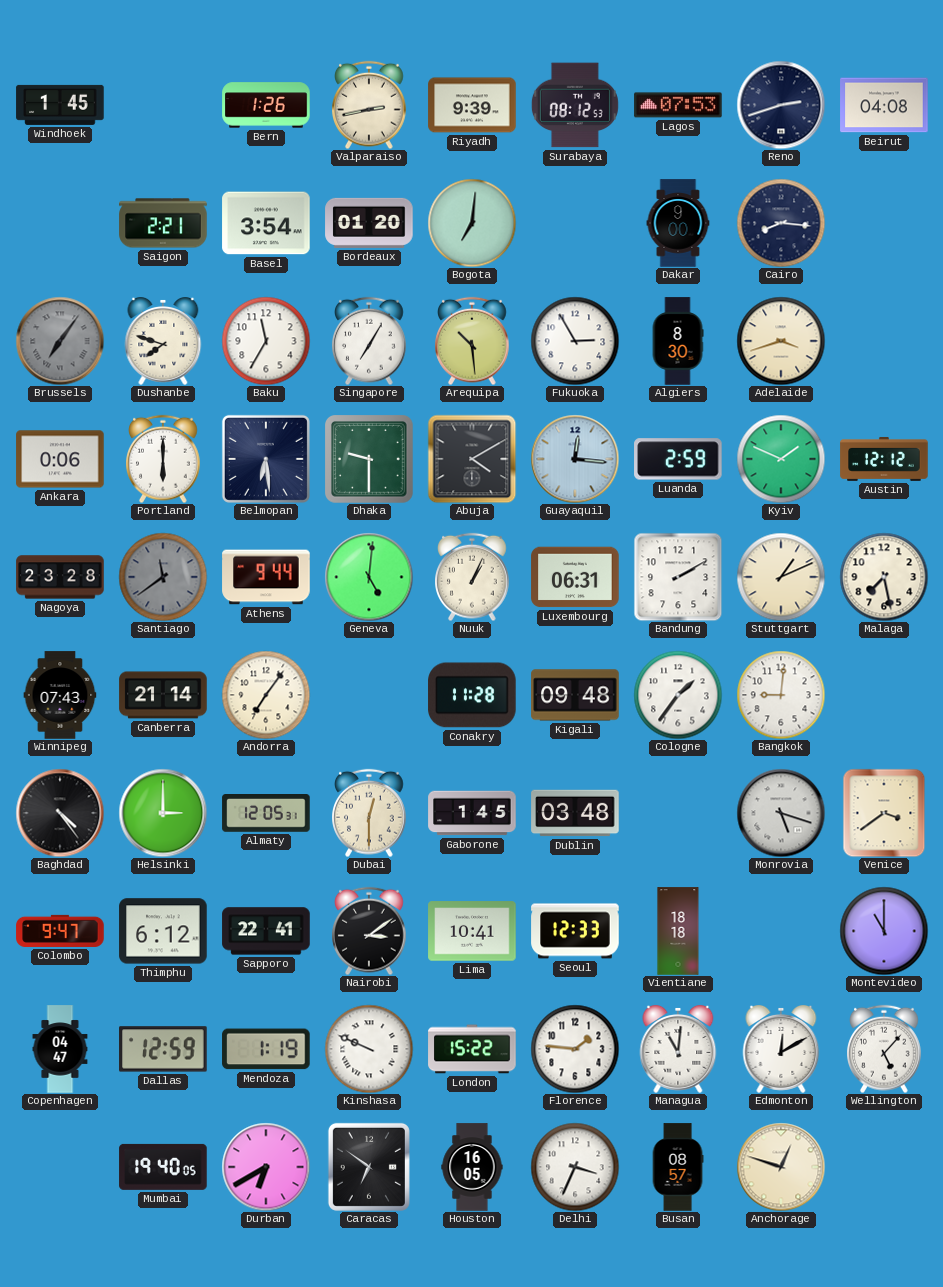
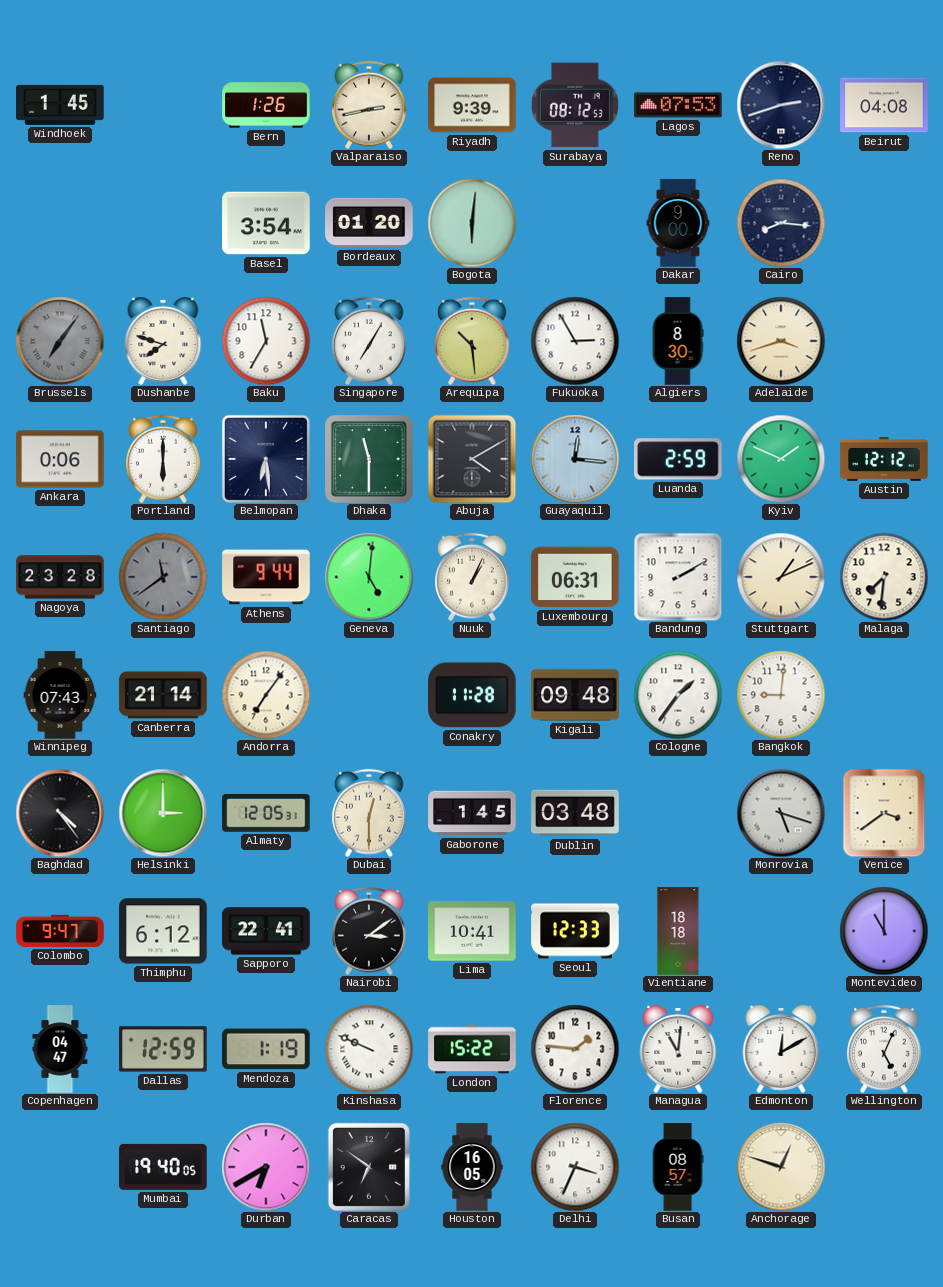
Saigon: 2:21 -> none
Bogota: 7:01 -> 6:01
Dhaka: 9:30 -> 11:30
Malaga: 7:28 -> 7:31
Wellington: 5:07 -> 5:04
